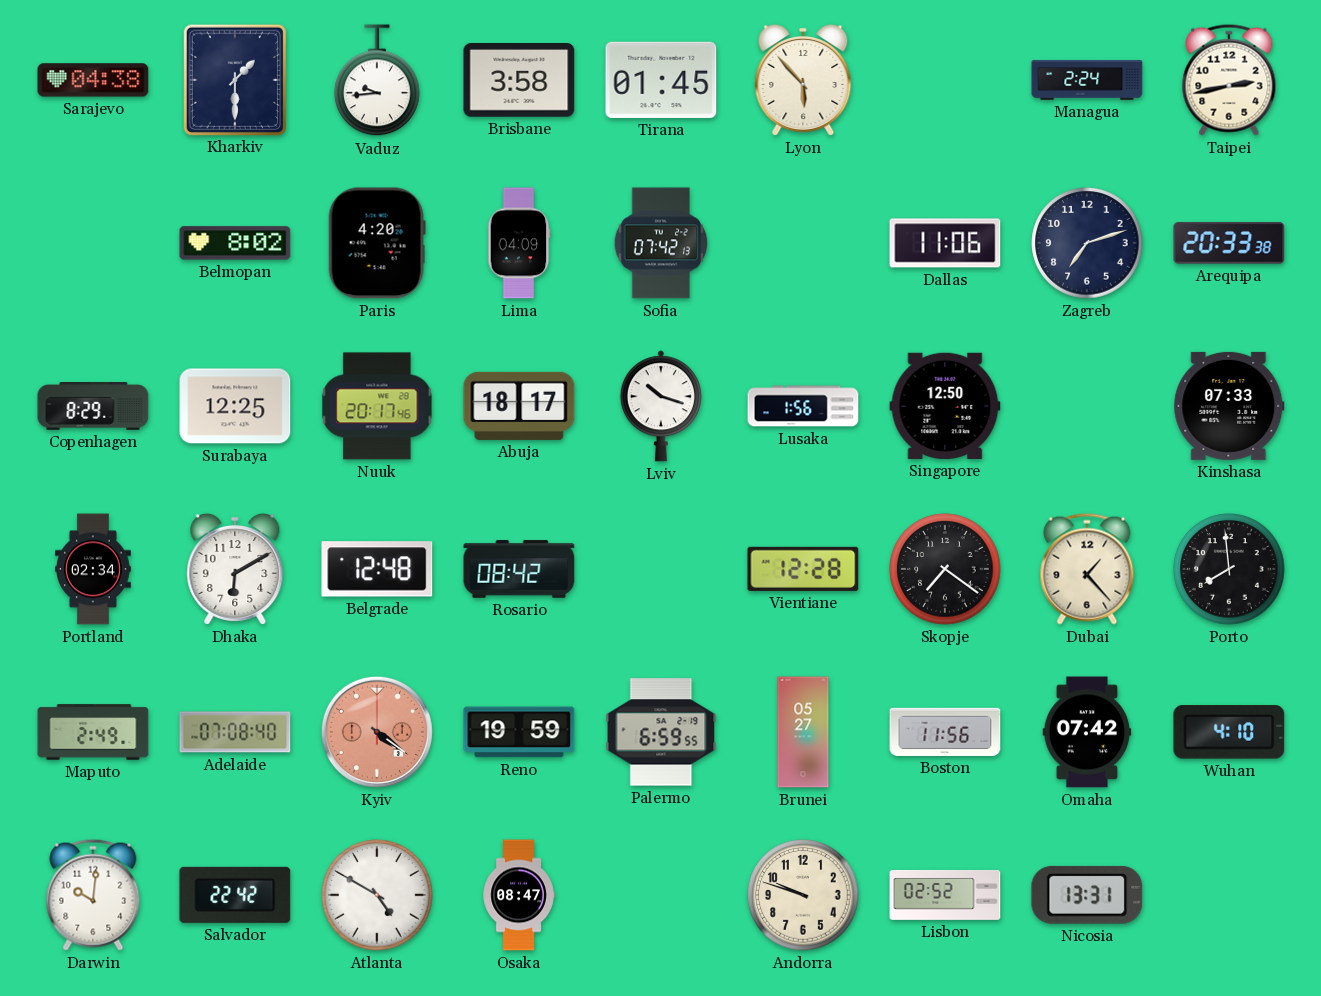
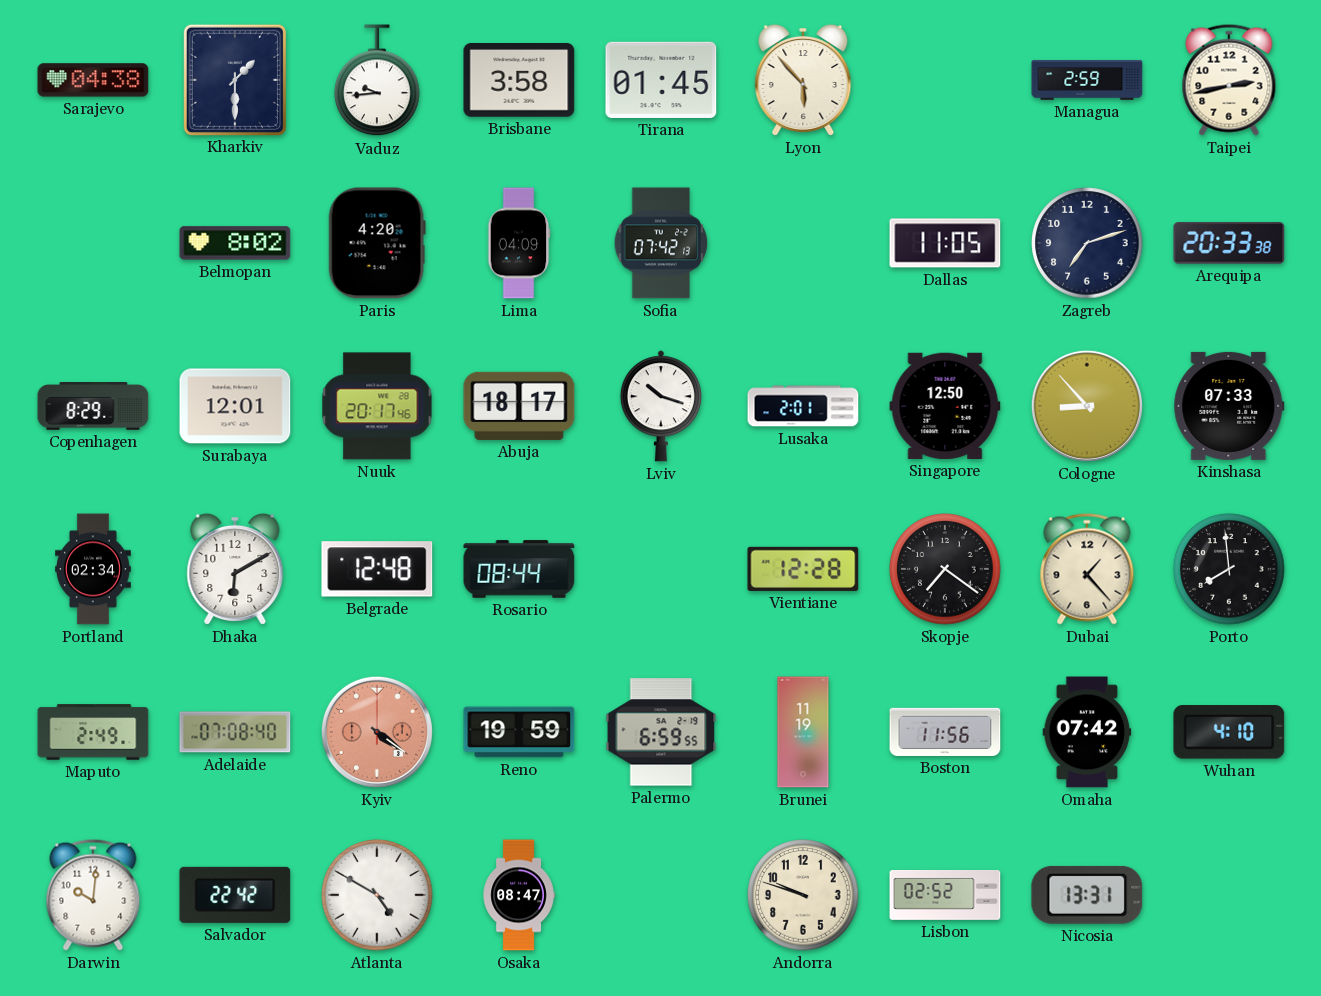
Managua: 2:24 -> 2:59
Dallas: 11:06 -> 11:05
Surabaya: 12:25 -> 12:01
Lusaka: 1:56 -> 2:01
Cologne: none -> 8:53
Rosario: 08:42 -> 08:44
Brunei: 05:27 -> 11:19
